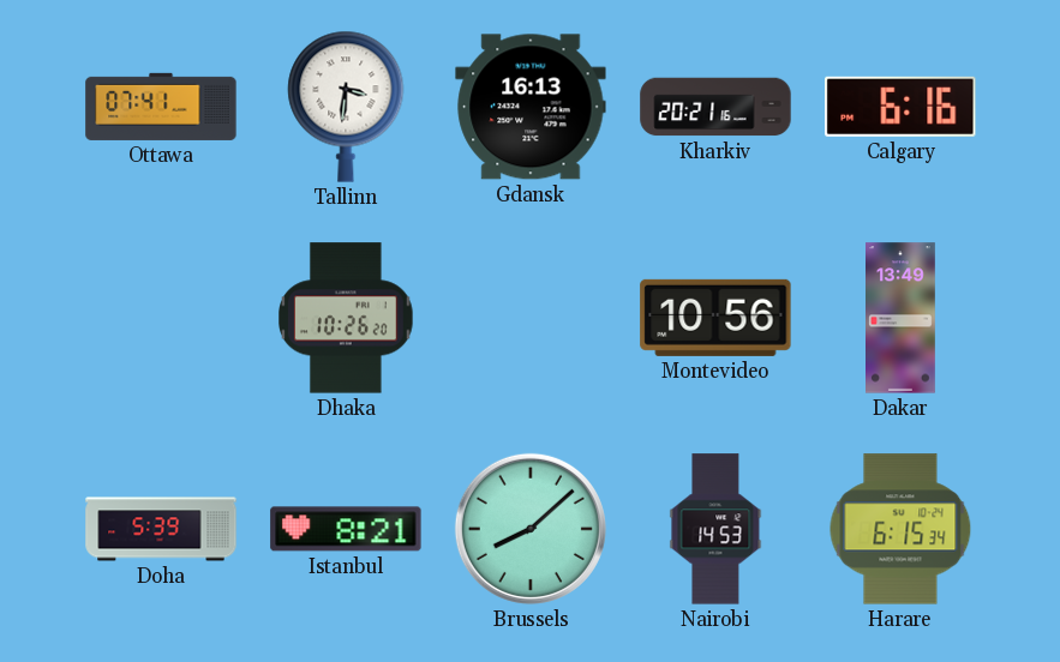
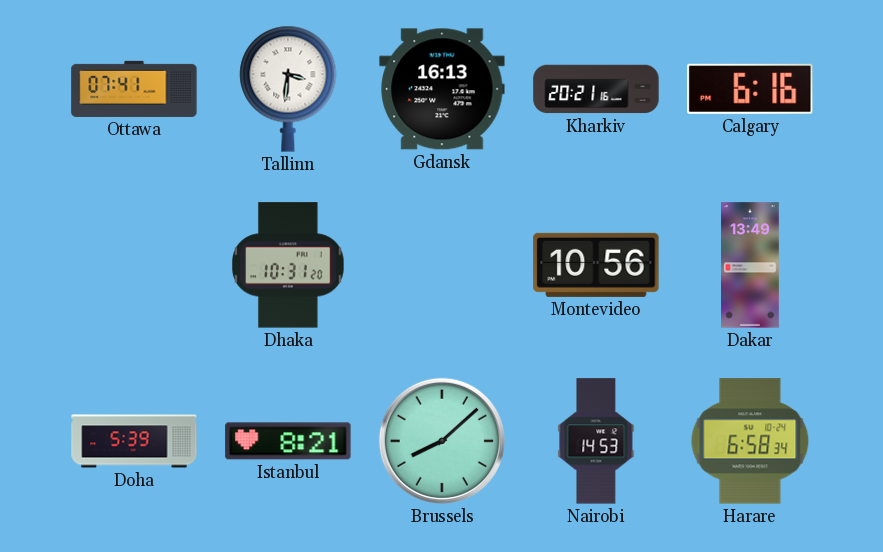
Dhaka: 10:26 -> 10:31
Harare: 6:15 -> 6:58
